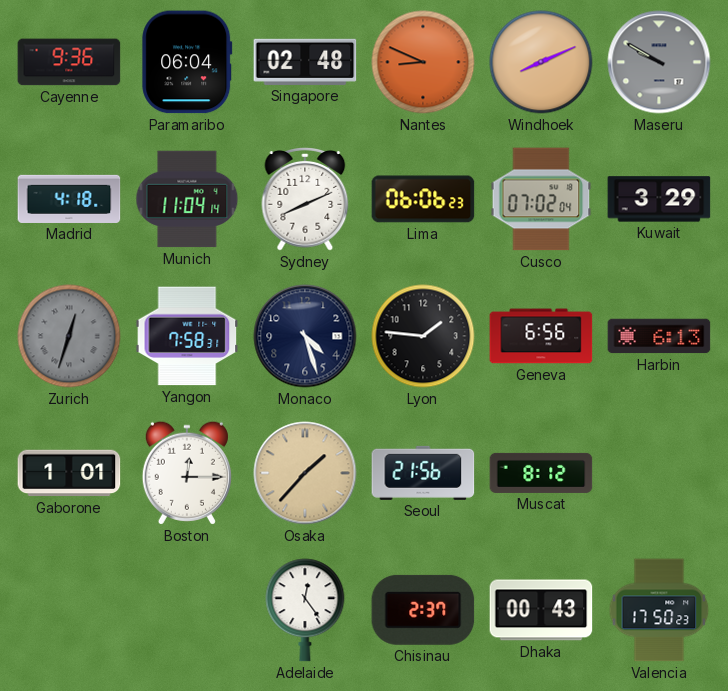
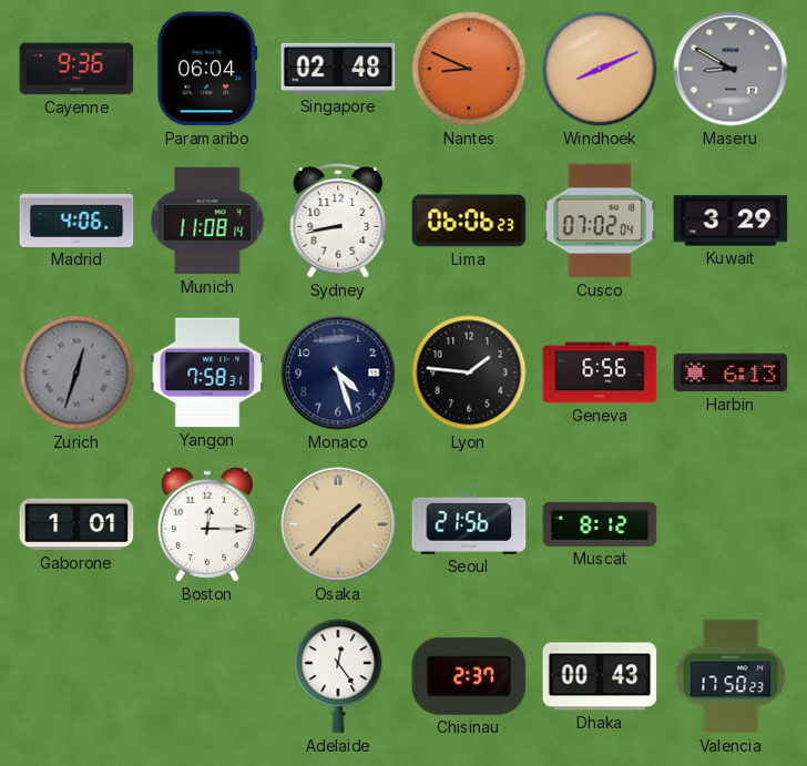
Maseru: 9:50 -> 8:50
Madrid: 4:18 -> 4:06
Munich: 11:04 -> 11:08
Sydney: 8:11 -> 8:43
